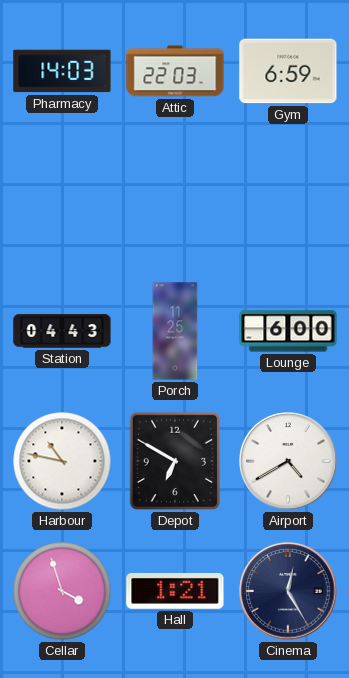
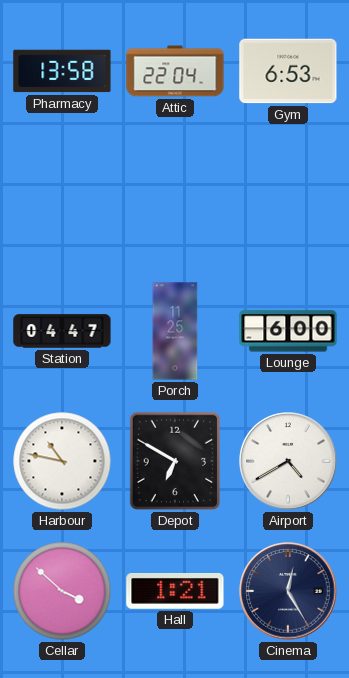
Pharmacy: 14:03 -> 13:58
Attic: 22:03 -> 22:04
Gym: 6:59 -> 6:53
Station: 04:43 -> 04:47
Cellar: 3:57 -> 3:52
